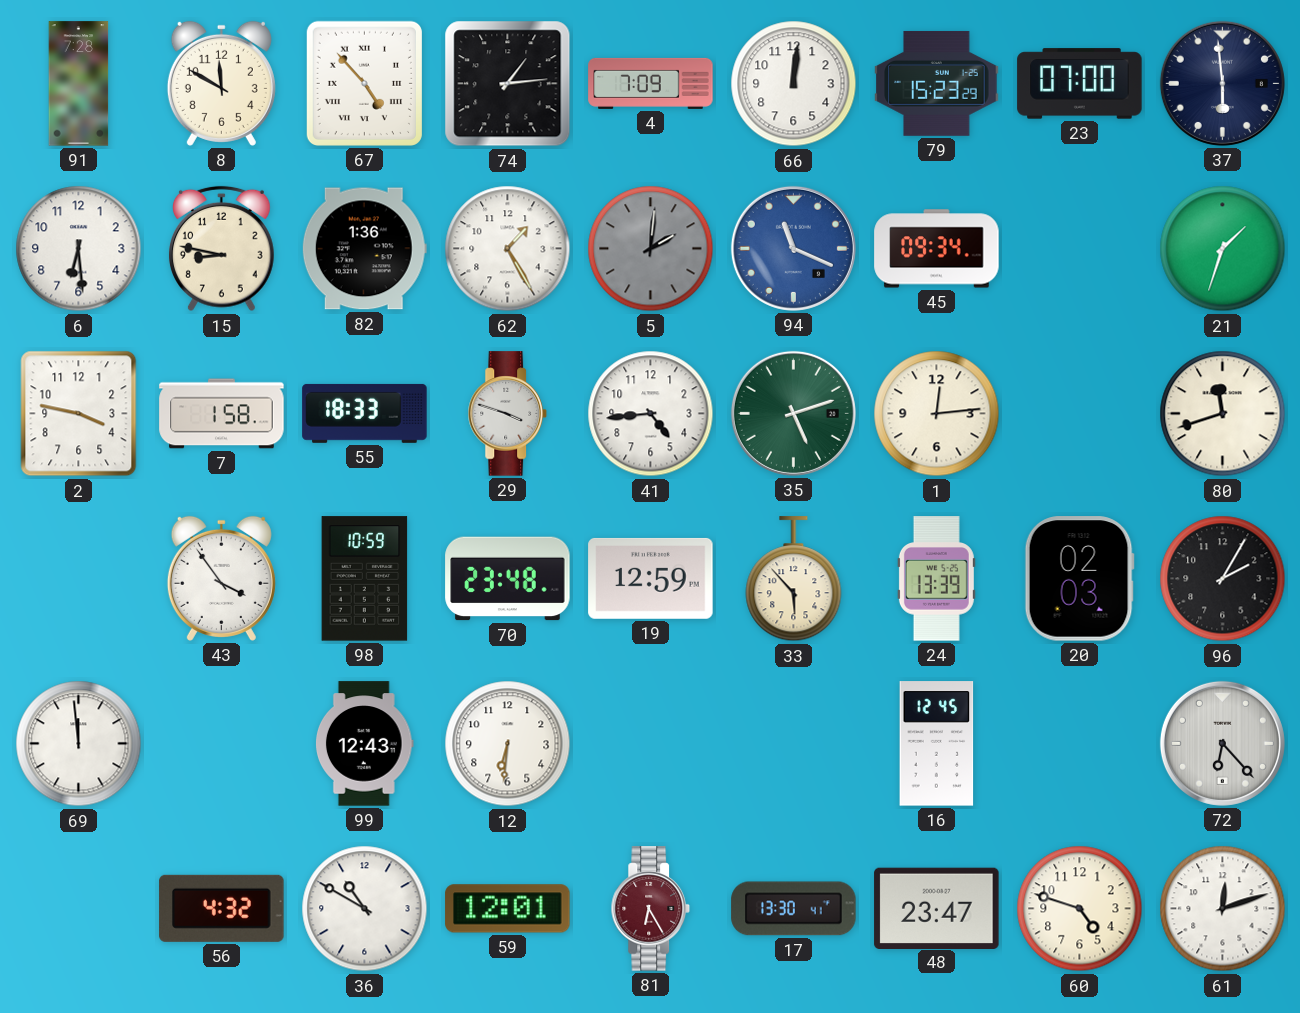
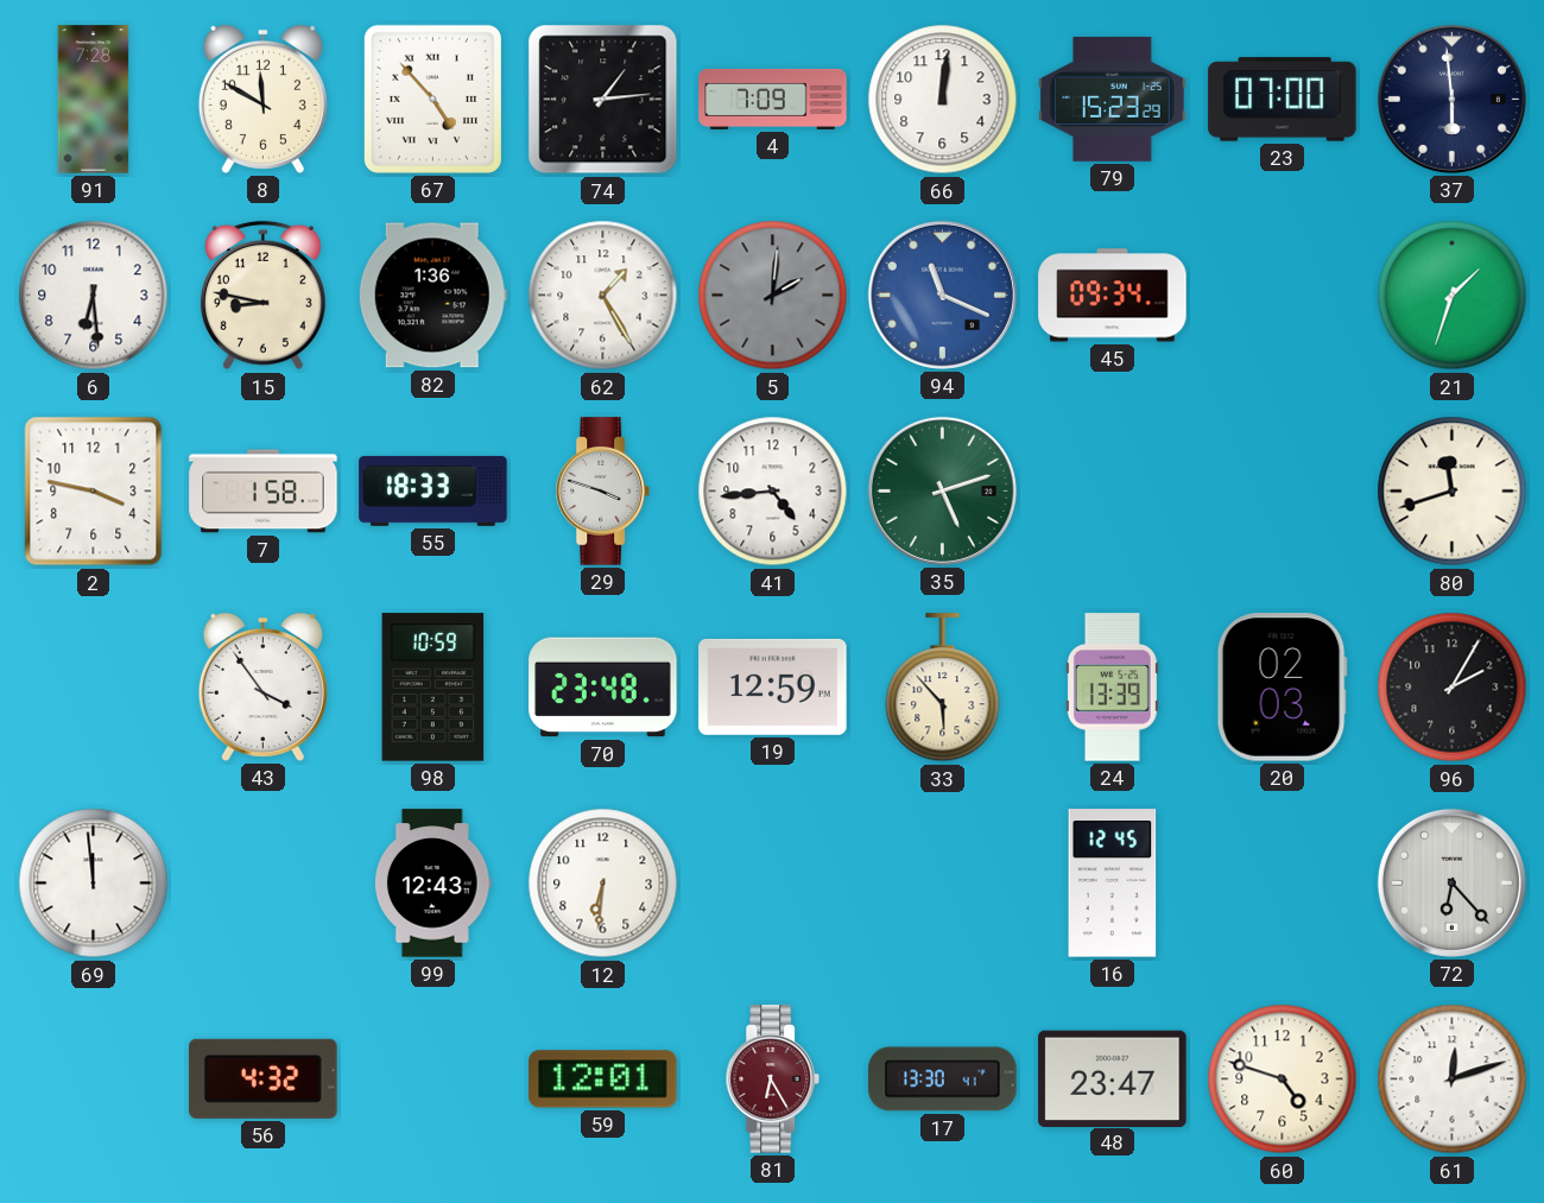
1: 12:14 -> none
36: 10:50 -> none
